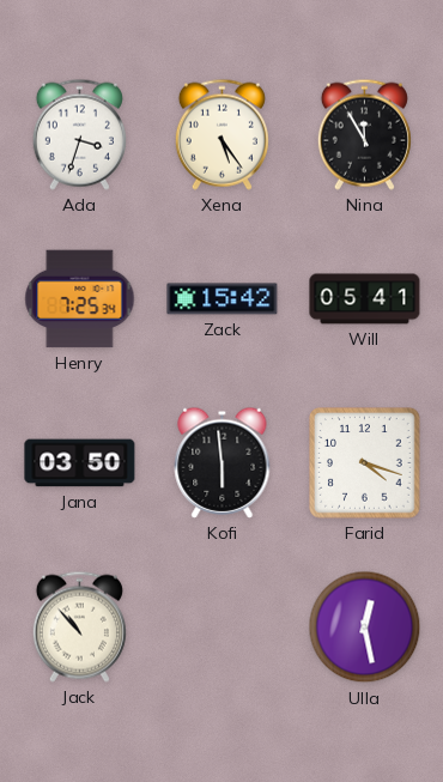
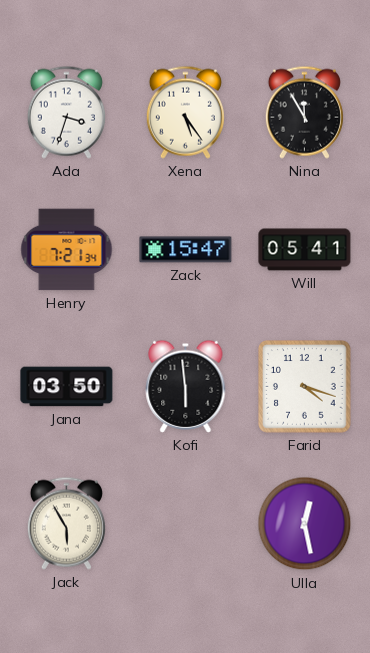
Henry: 7:25 -> 7:21
Zack: 15:42 -> 15:47
Jack: 10:53 -> 5:55
